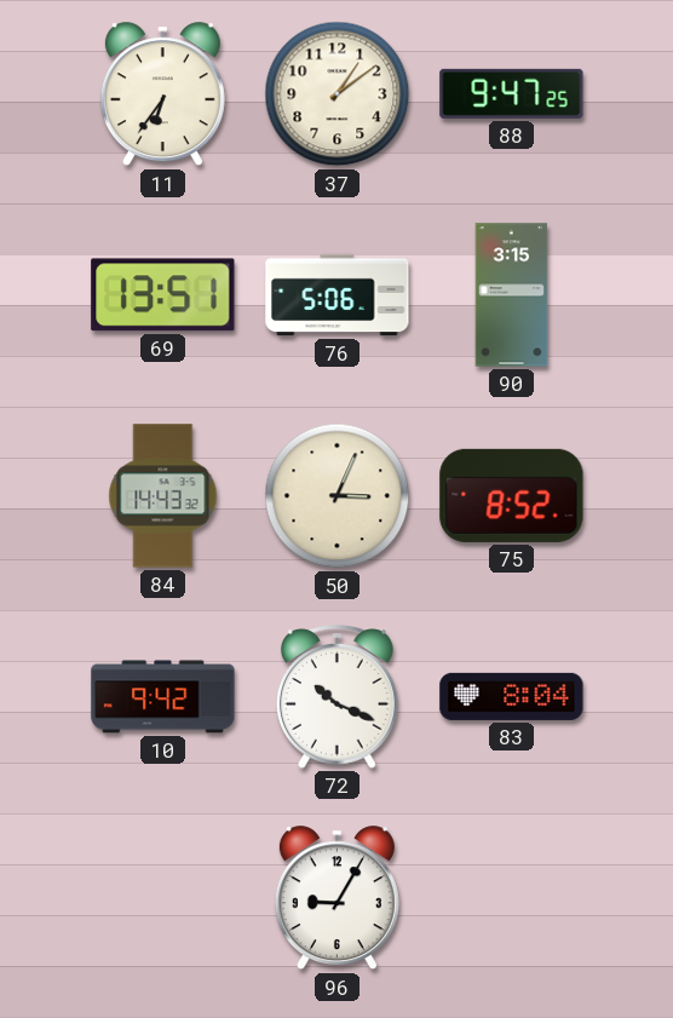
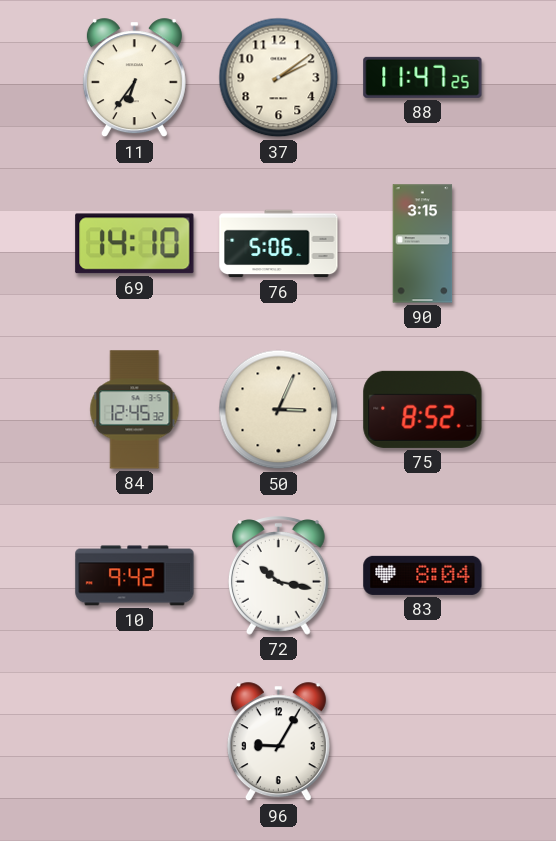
37: 1:09 -> 2:09
88: 9:47 -> 11:47
69: 13:51 -> 14:10
84: 14:43 -> 12:45
72: 10:19 -> 10:17
